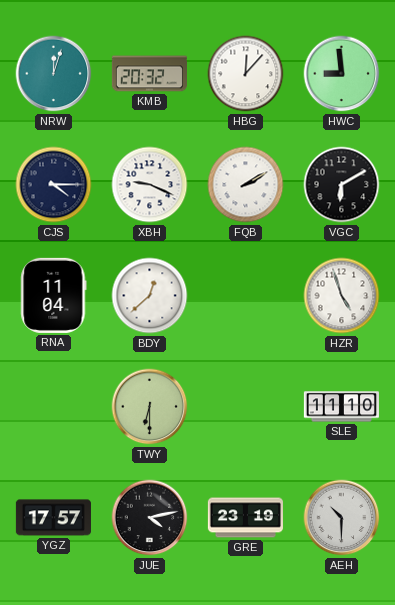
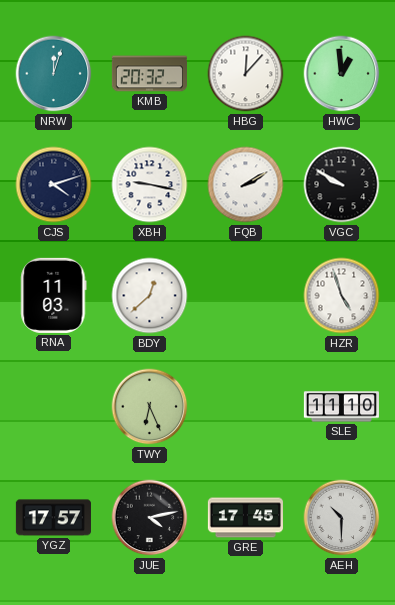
HWC: 8:59 -> 12:59
CJS: 4:15 -> 4:12
XBH: 9:19 -> 9:17
VGC: 6:10 -> 9:50
RNA: 11:04 -> 11:03
TWY: 6:30 -> 6:26
GRE: 23:19 -> 17:45
